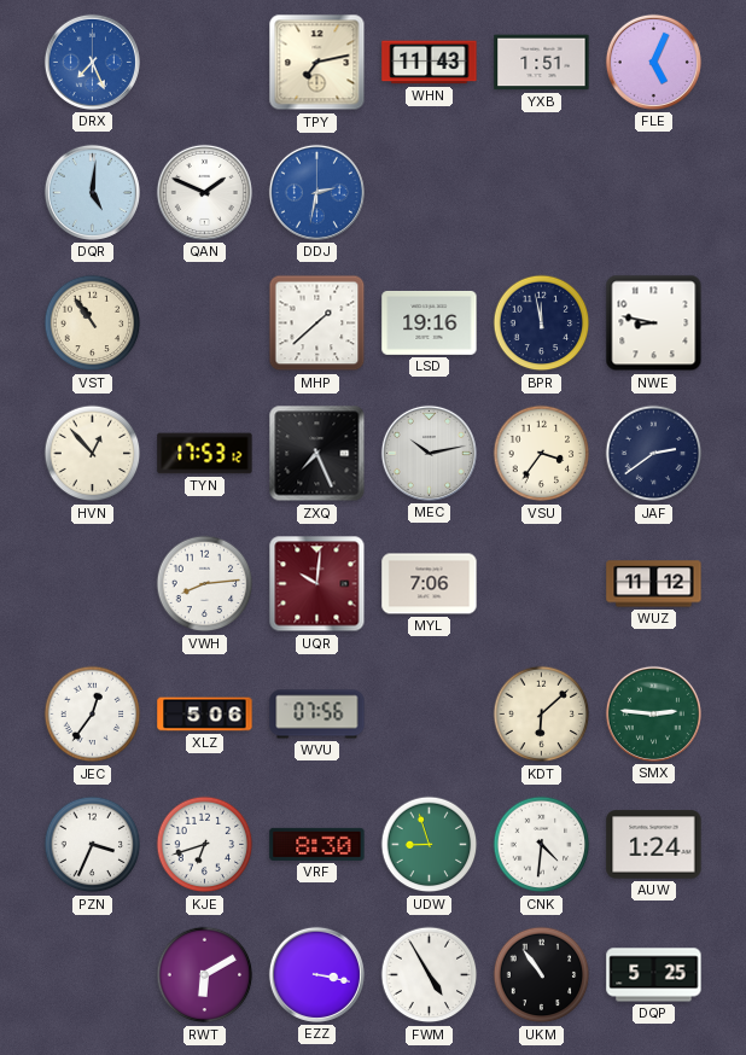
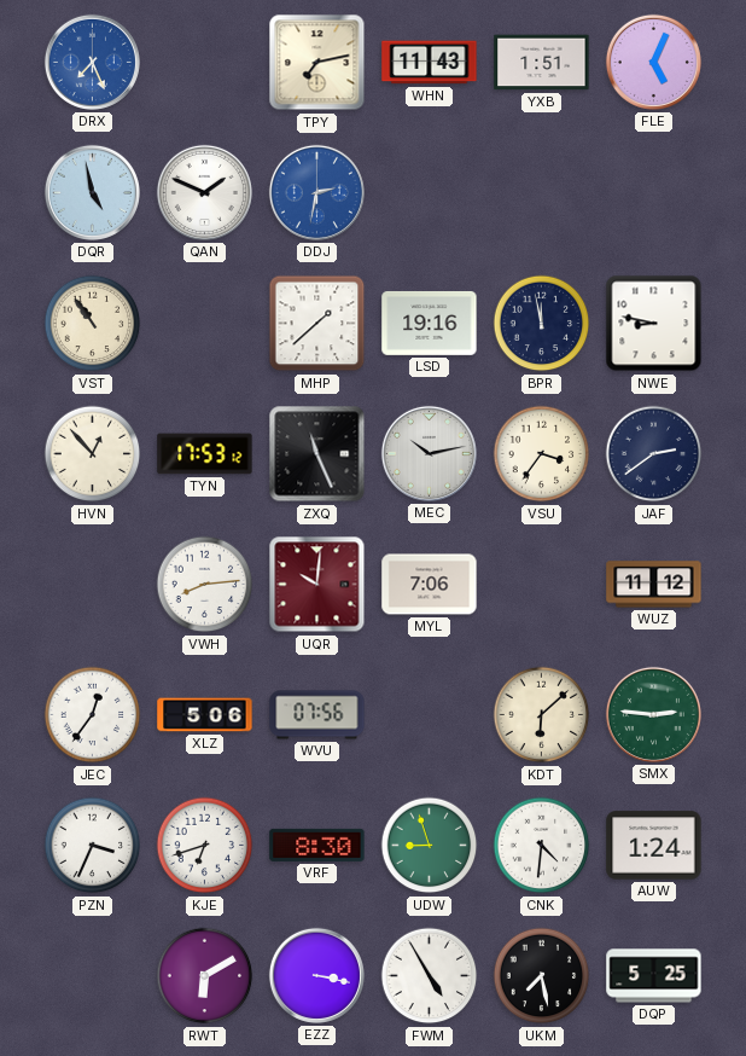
DQR: 5:01 -> 4:58
ZXQ: 7:26 -> 11:26
UKM: 10:54 -> 7:28
